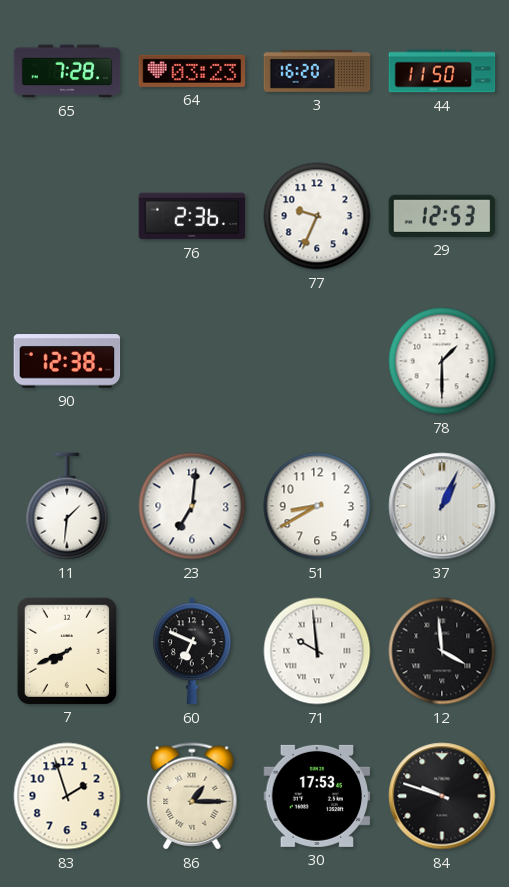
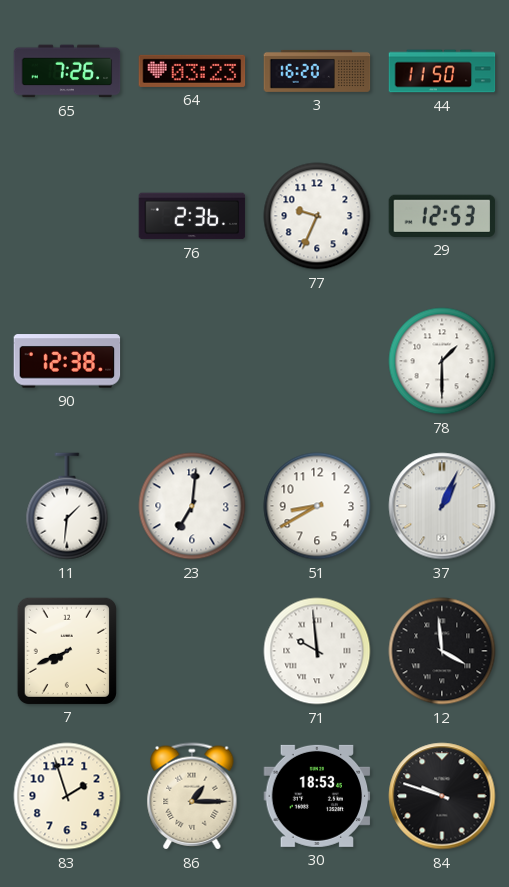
65: 7:28 -> 7:26
60: 6:49 -> none
30: 17:53 -> 18:53
